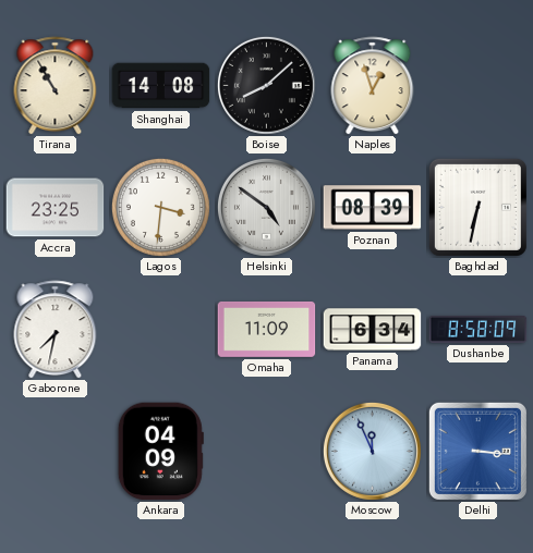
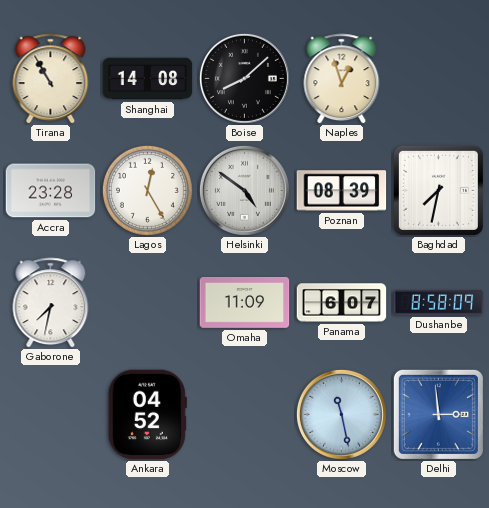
Accra: 23:25 -> 23:28
Lagos: 3:31 -> 12:25
Baghdad: 6:32 -> 7:32
Panama: 6:34 -> 6:07
Ankara: 04:09 -> 04:52
Moscow: 11:56 -> 11:28
Delhi: 3:16 -> 2:59
